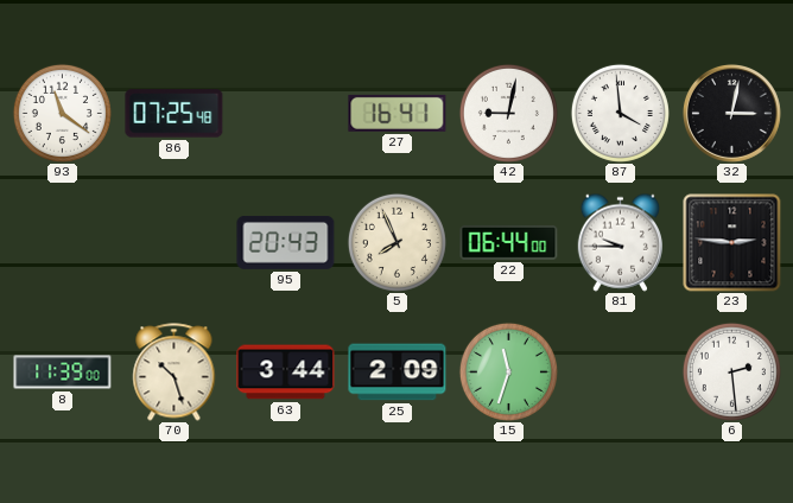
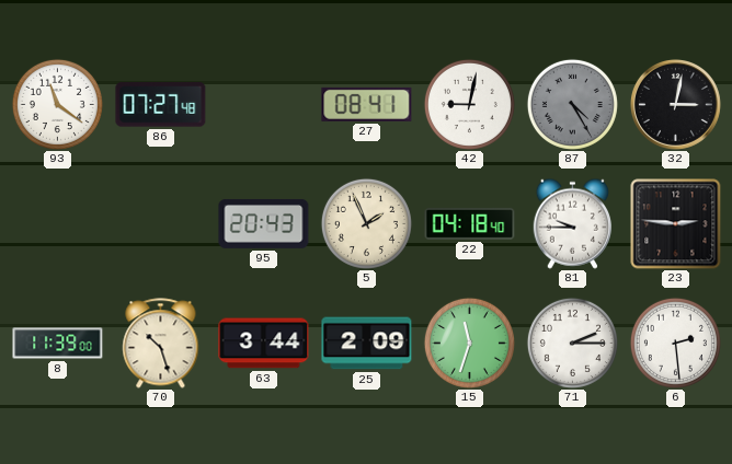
86: 07:25 -> 07:27
27: 16:41 -> 08:41
87: 3:59 -> 4:25
87 dial: white -> grey
5: 7:56 -> 1:56
22: 06:44 -> 04:18
71: none -> 2:15
